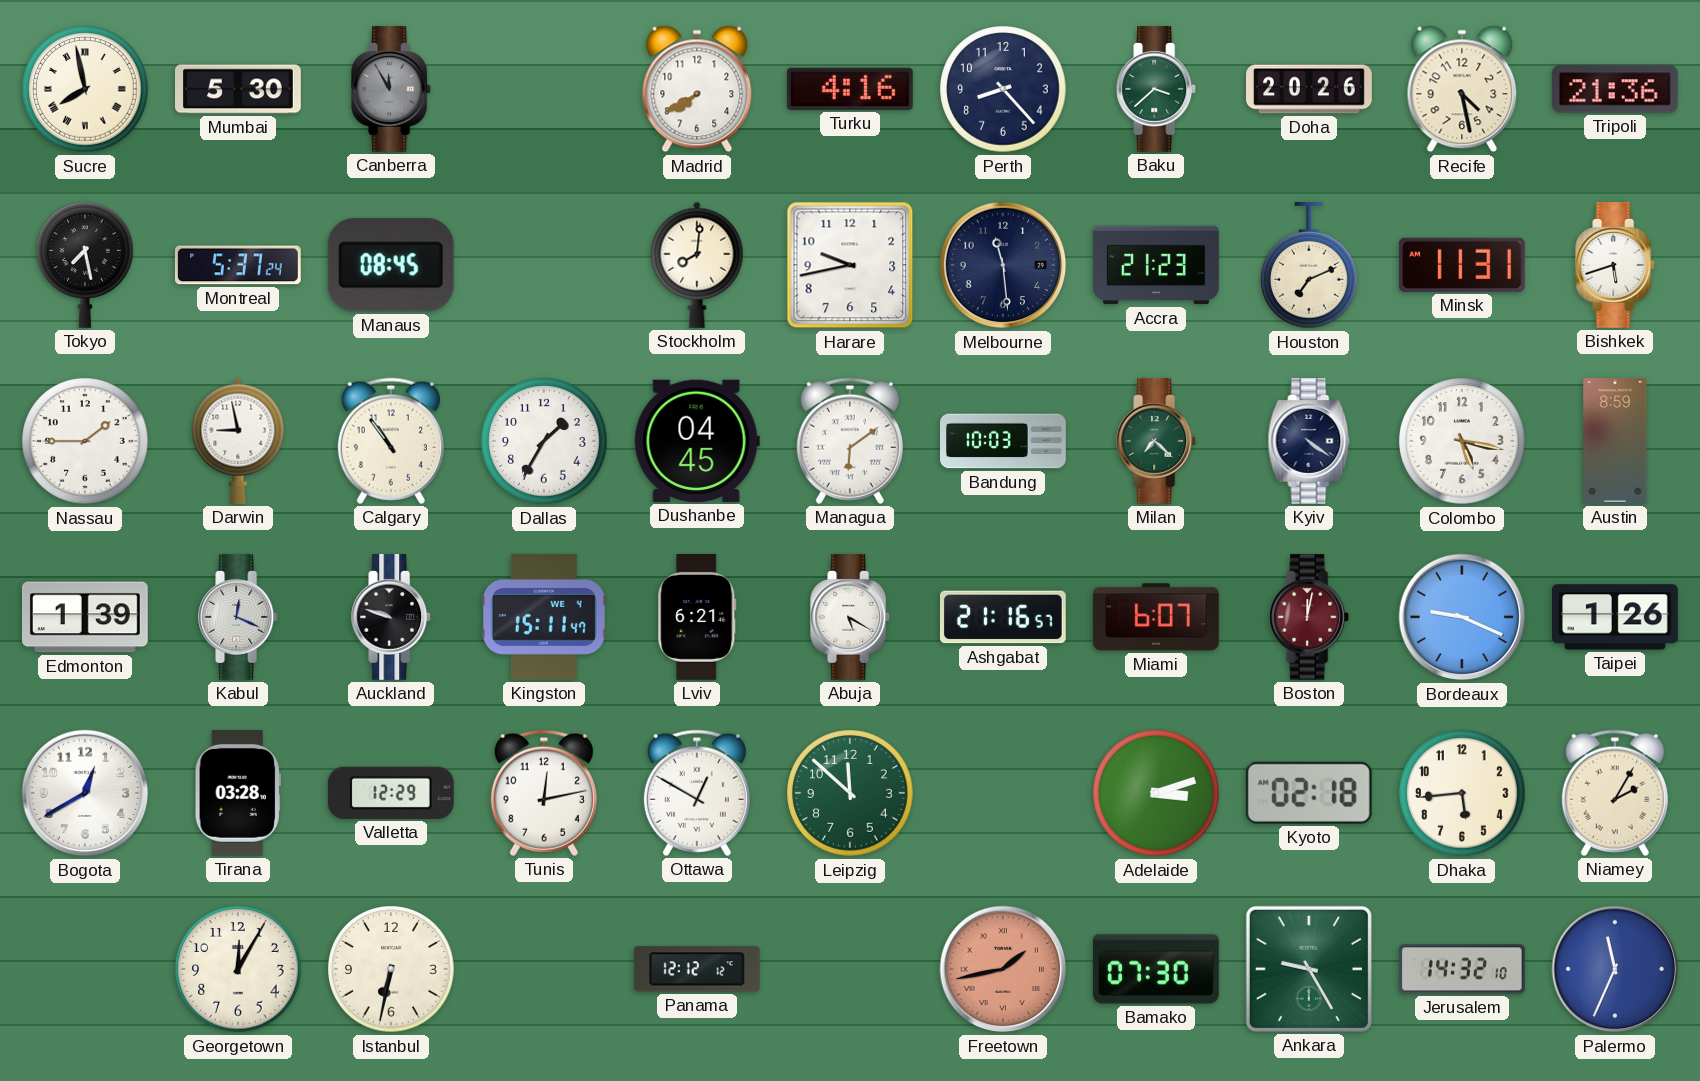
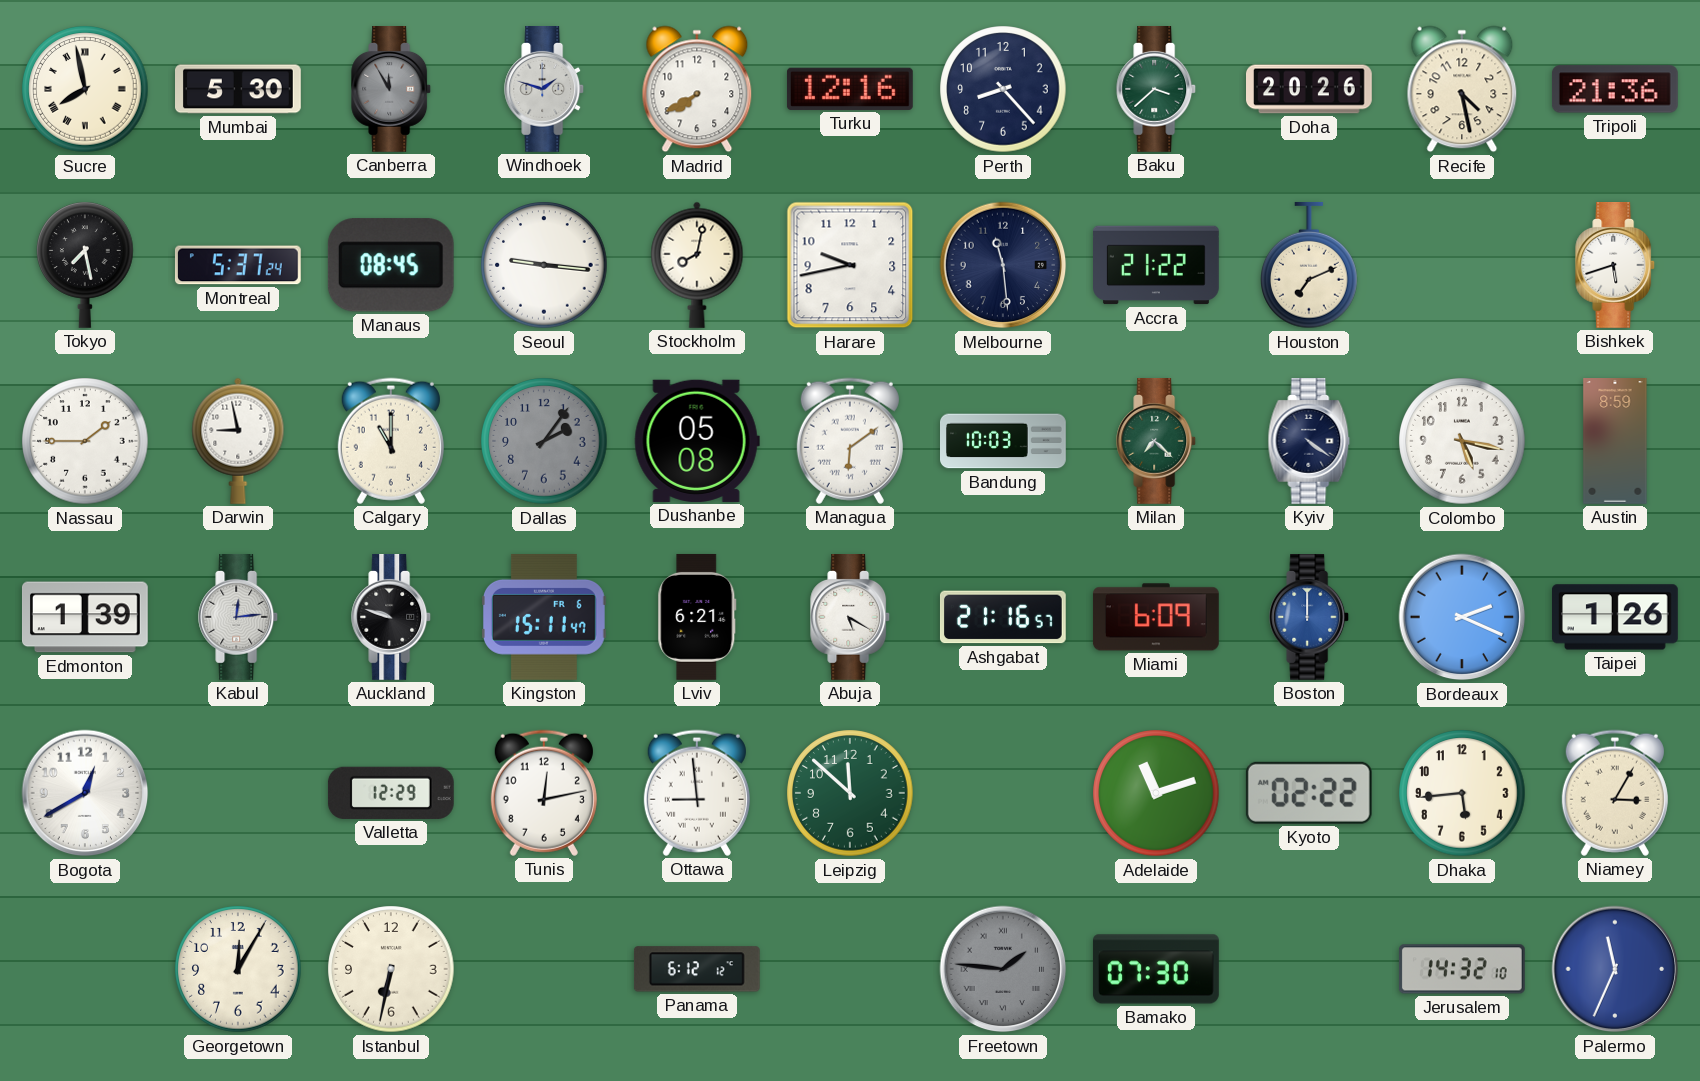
Windhoek: none -> 1:48
Turku: 4:16 -> 12:16
Seoul: none -> 9:16
Stockholm: 8:01 -> 8:02
Accra: 21:23 -> 21:22
Minsk: 11:31 -> none
Calgary: 10:54 -> 11:00
Dallas: 1:35 -> 2:06
Dallas dial: white -> grey
Dushanbe: 04:45 -> 05:08
Kabul: 12:19 -> 12:14
Kingston date: WE 4 -> FR 6
Miami: 6:07 -> 6:09
Boston: 12:02 -> 12:00
Boston dial: burgundy -> blue
Bordeaux: 9:19 -> 2:19
Tirana: 03:28 -> none
Ottawa: 12:50 -> 8:59
Adelaide: 3:12 -> 11:12
Kyoto: 02:18 -> 02:22
Niamey: 2:05 -> 3:05
Panama: 12:12 -> 6:12
Freetown: 1:43 -> 1:46
Freetown dial: salmon -> grey
Ankara: 9:25 -> none
